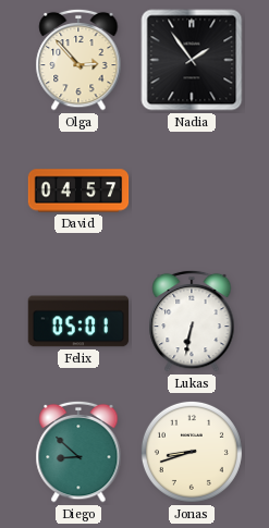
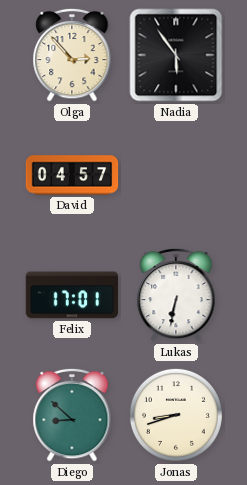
Nadia: 1:54 -> 5:54
Felix: 05:01 -> 17:01
